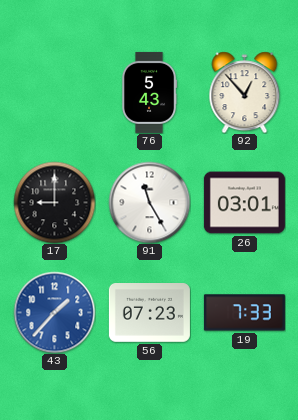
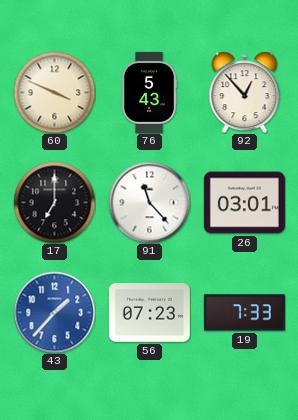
60: none -> 3:49
17: 9:00 -> 7:00
91: 11:25 -> 11:23
